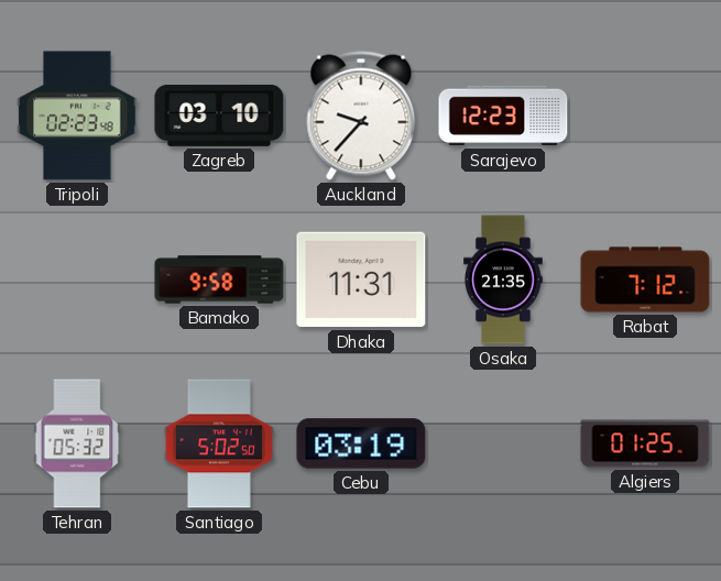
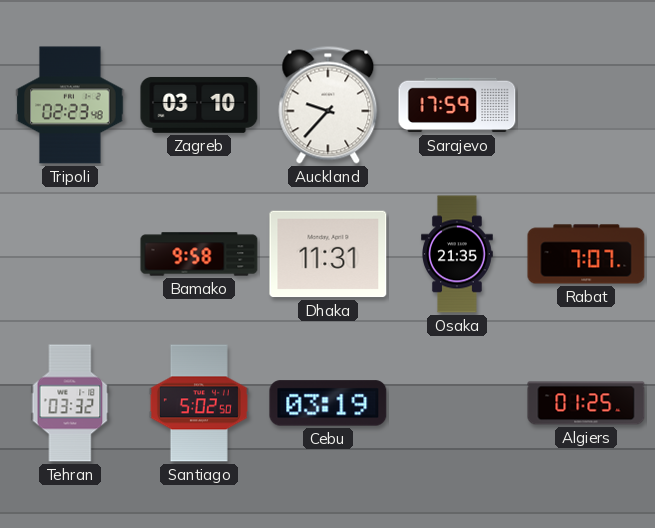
Sarajevo: 12:23 -> 17:59
Rabat: 7:12 -> 7:07
Tehran: 05:32 -> 03:32
